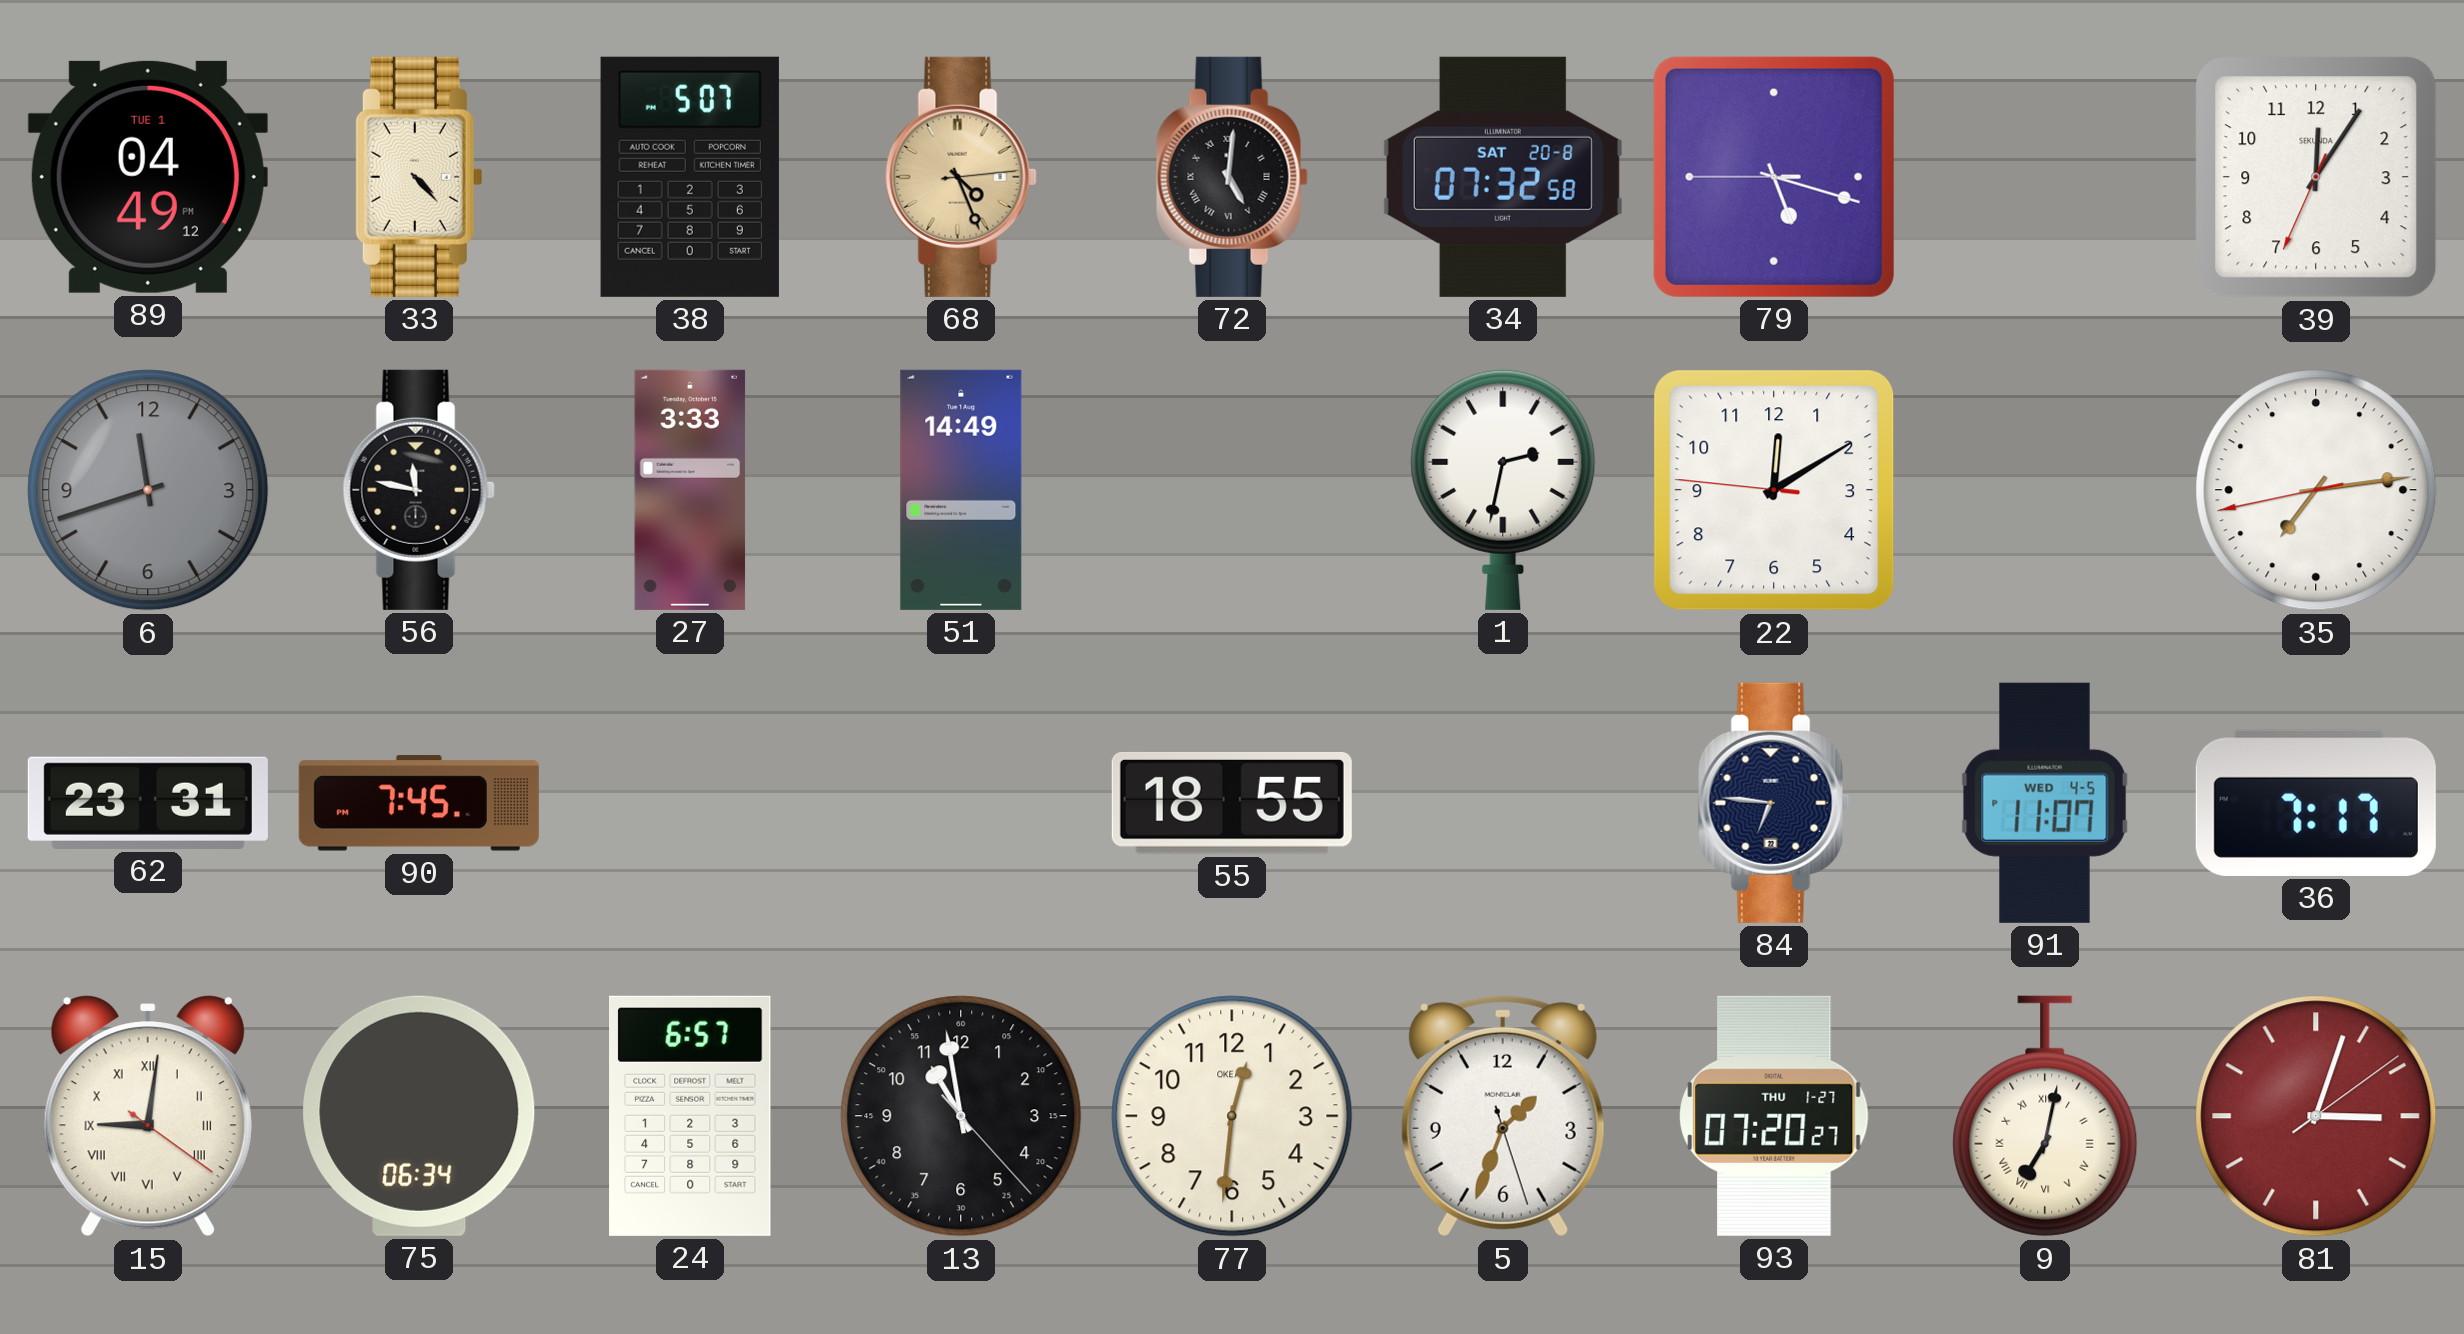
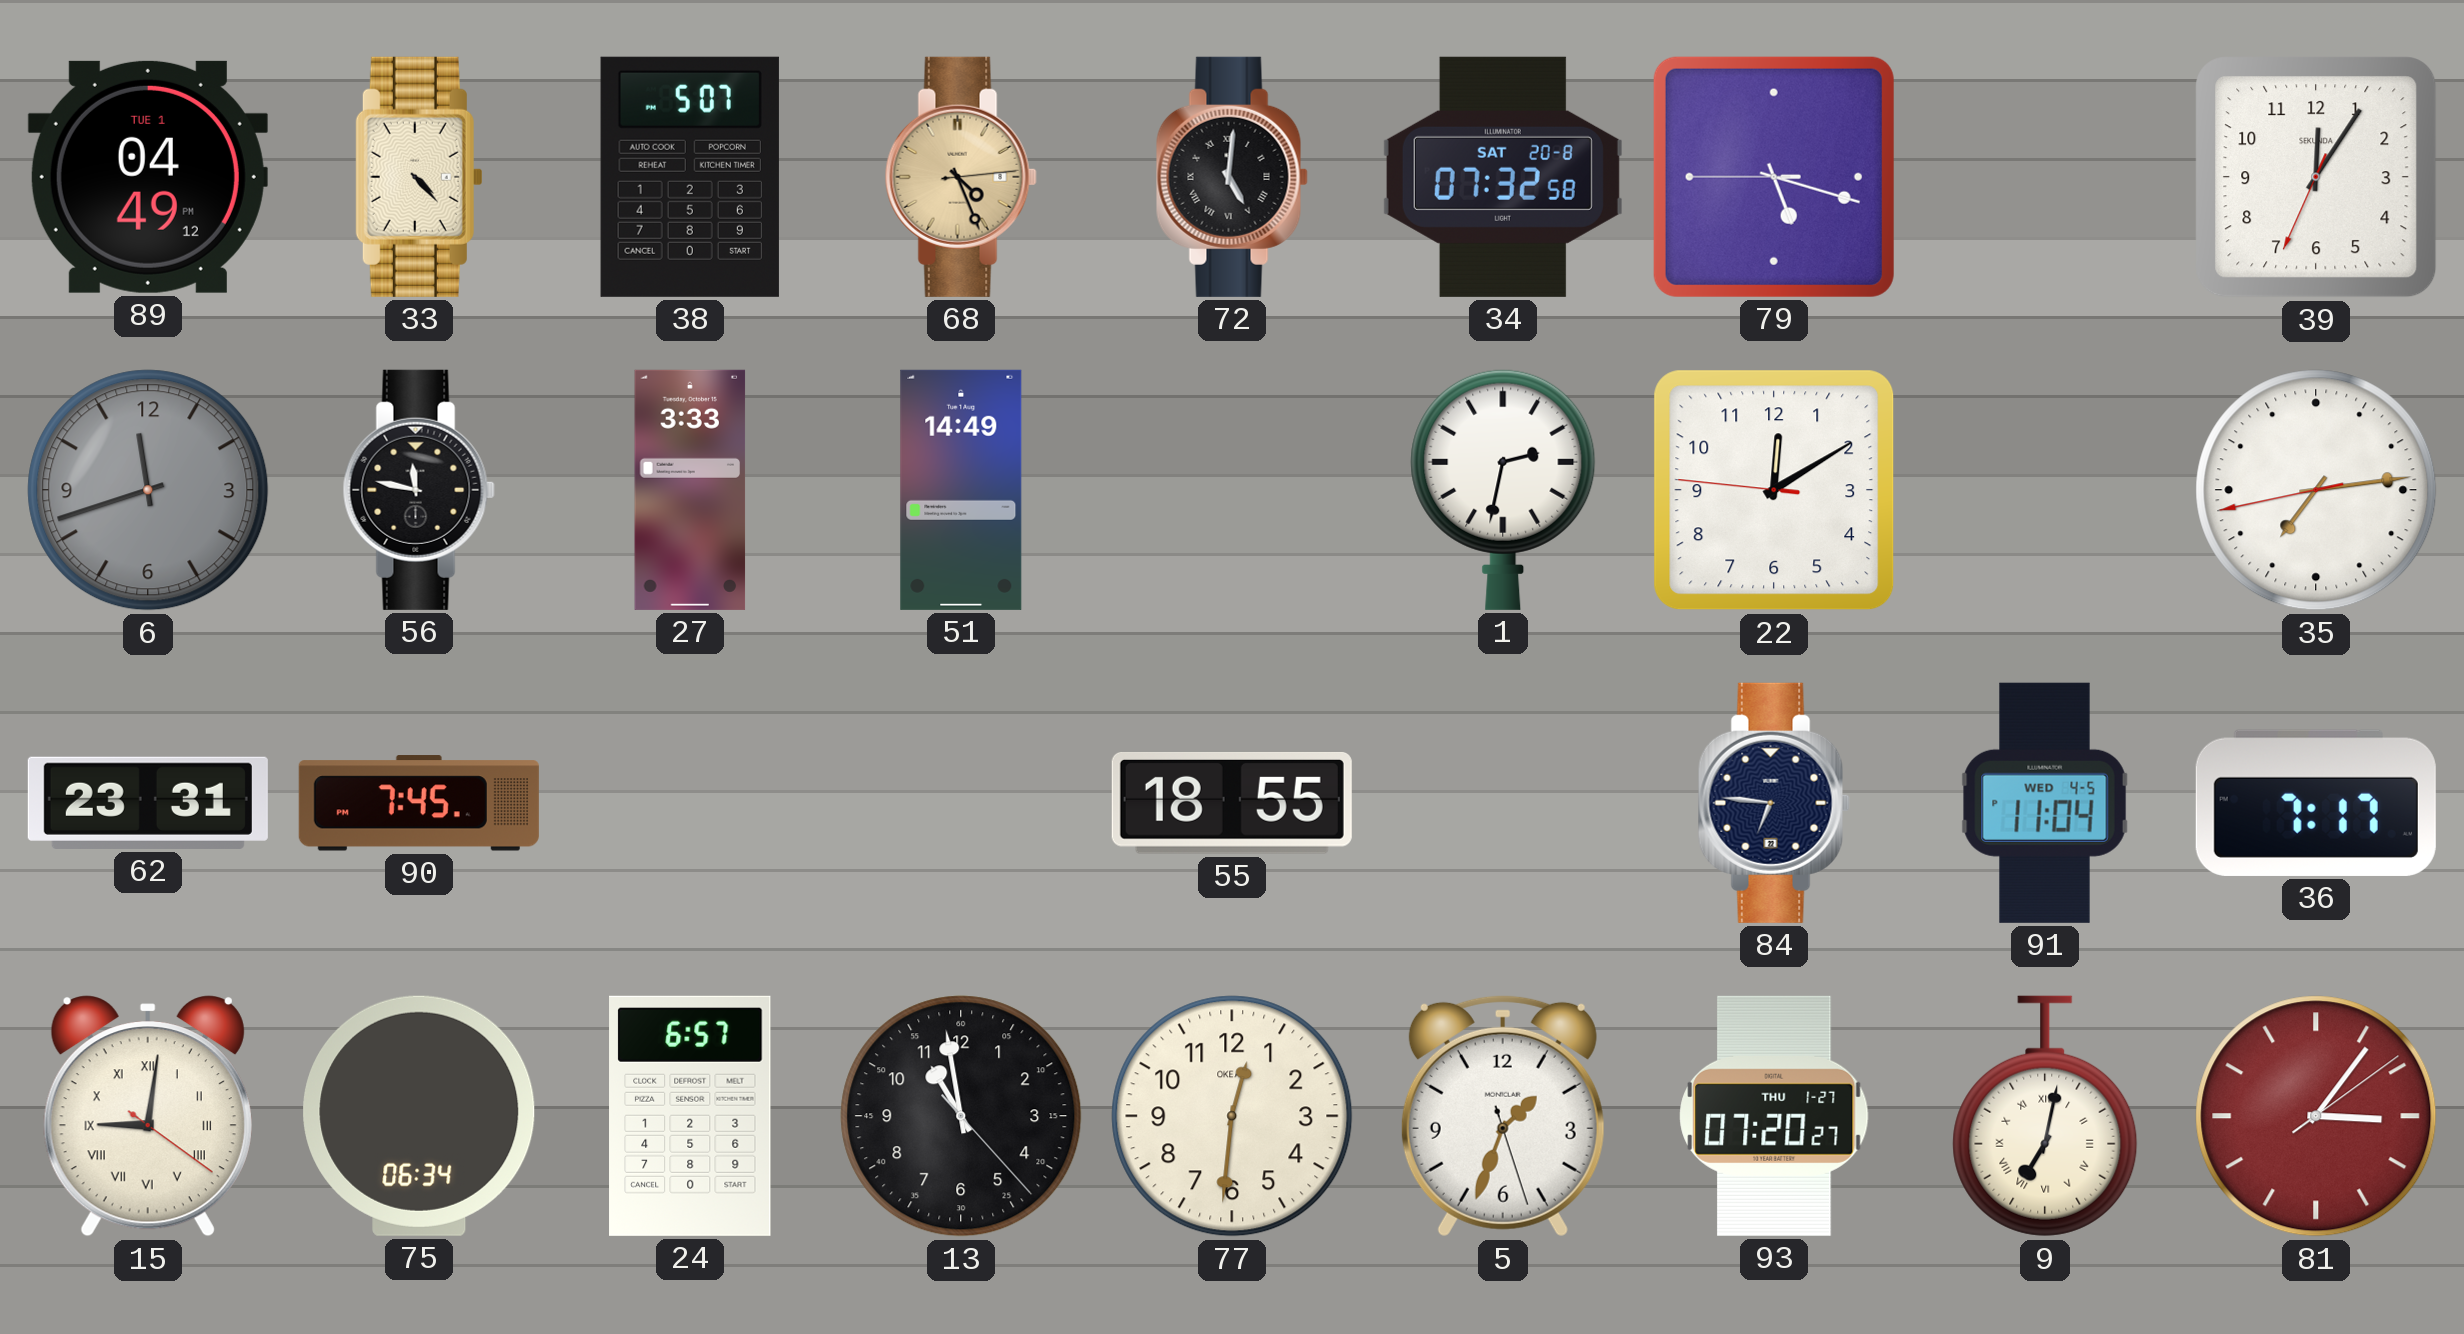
91: 11:07 -> 11:04
81: 3:03 -> 3:06
